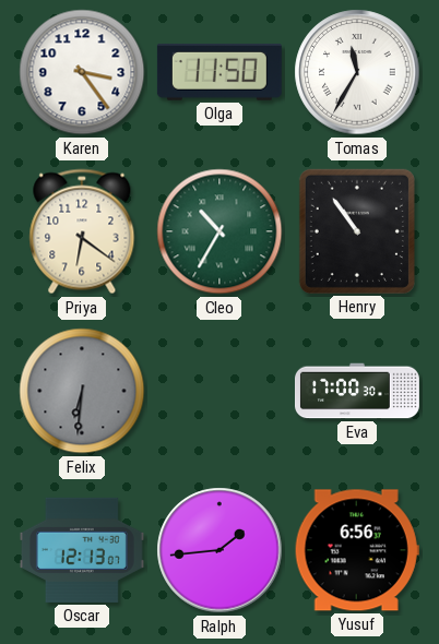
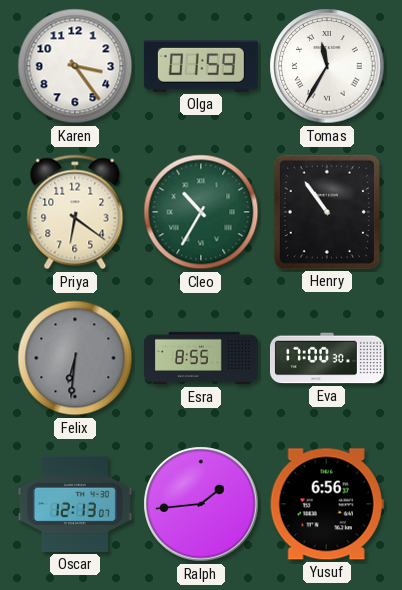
Olga: 11:50 -> 01:59
Esra: none -> 8:55
